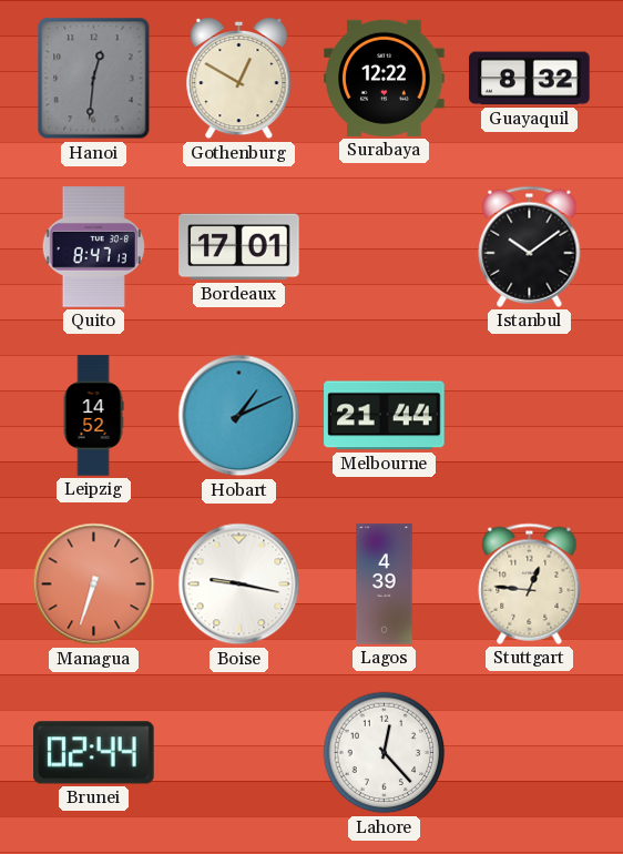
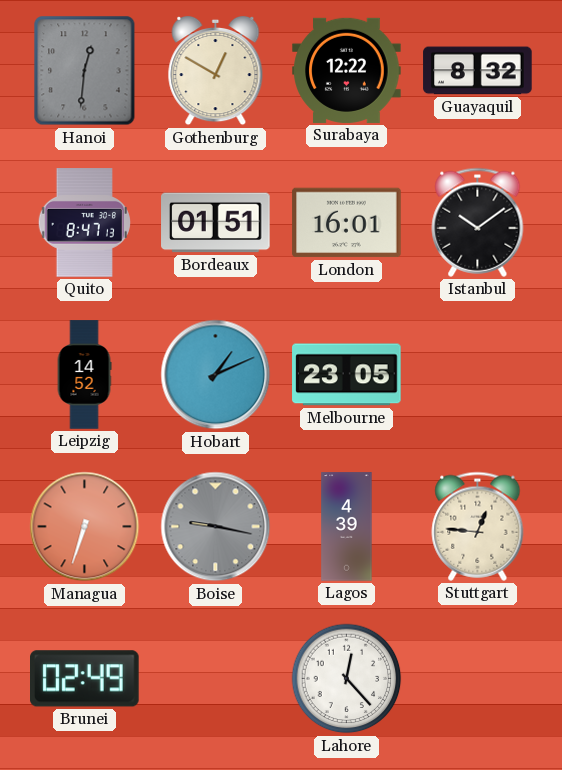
Bordeaux: 17:01 -> 01:51
London: none -> 16:01
Melbourne: 21:44 -> 23:05
Boise dial: white -> grey
Brunei: 02:44 -> 02:49
